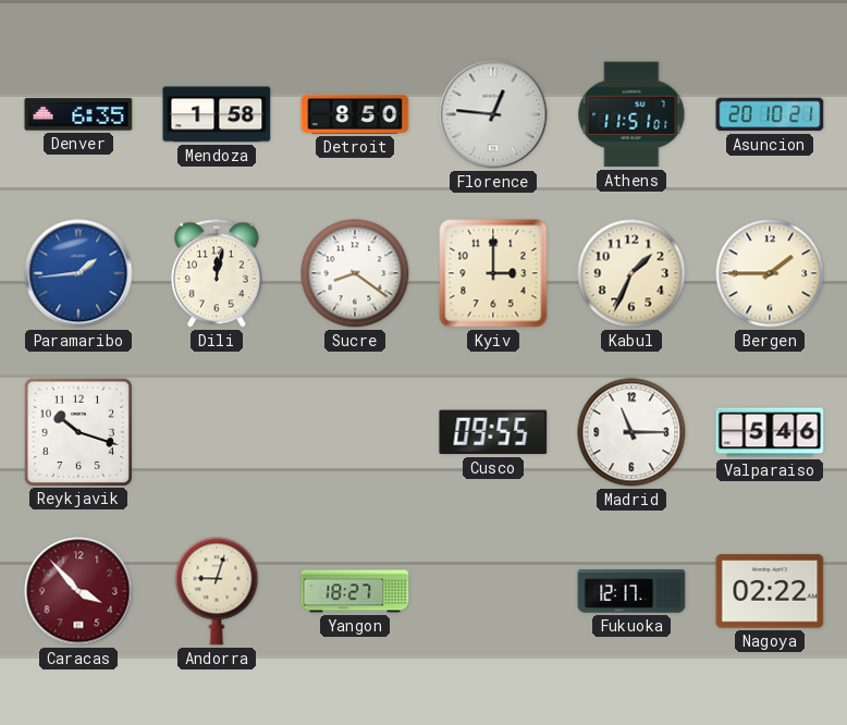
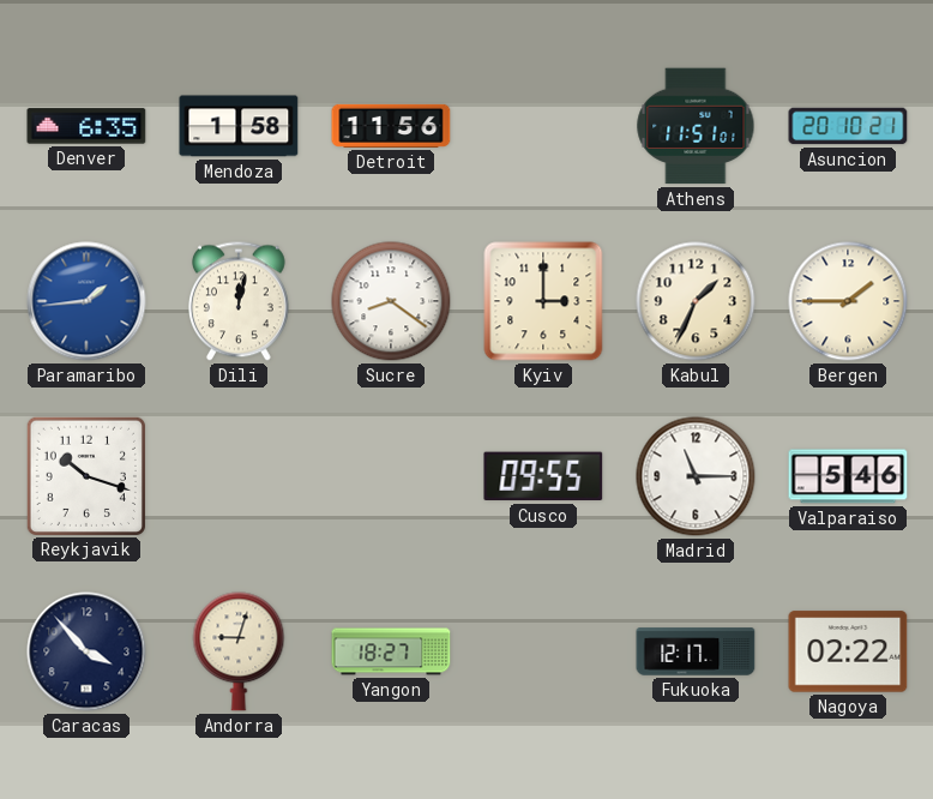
Detroit: 8:50 -> 11:56
Florence: 12:46 -> none
Caracas dial: burgundy -> navy
